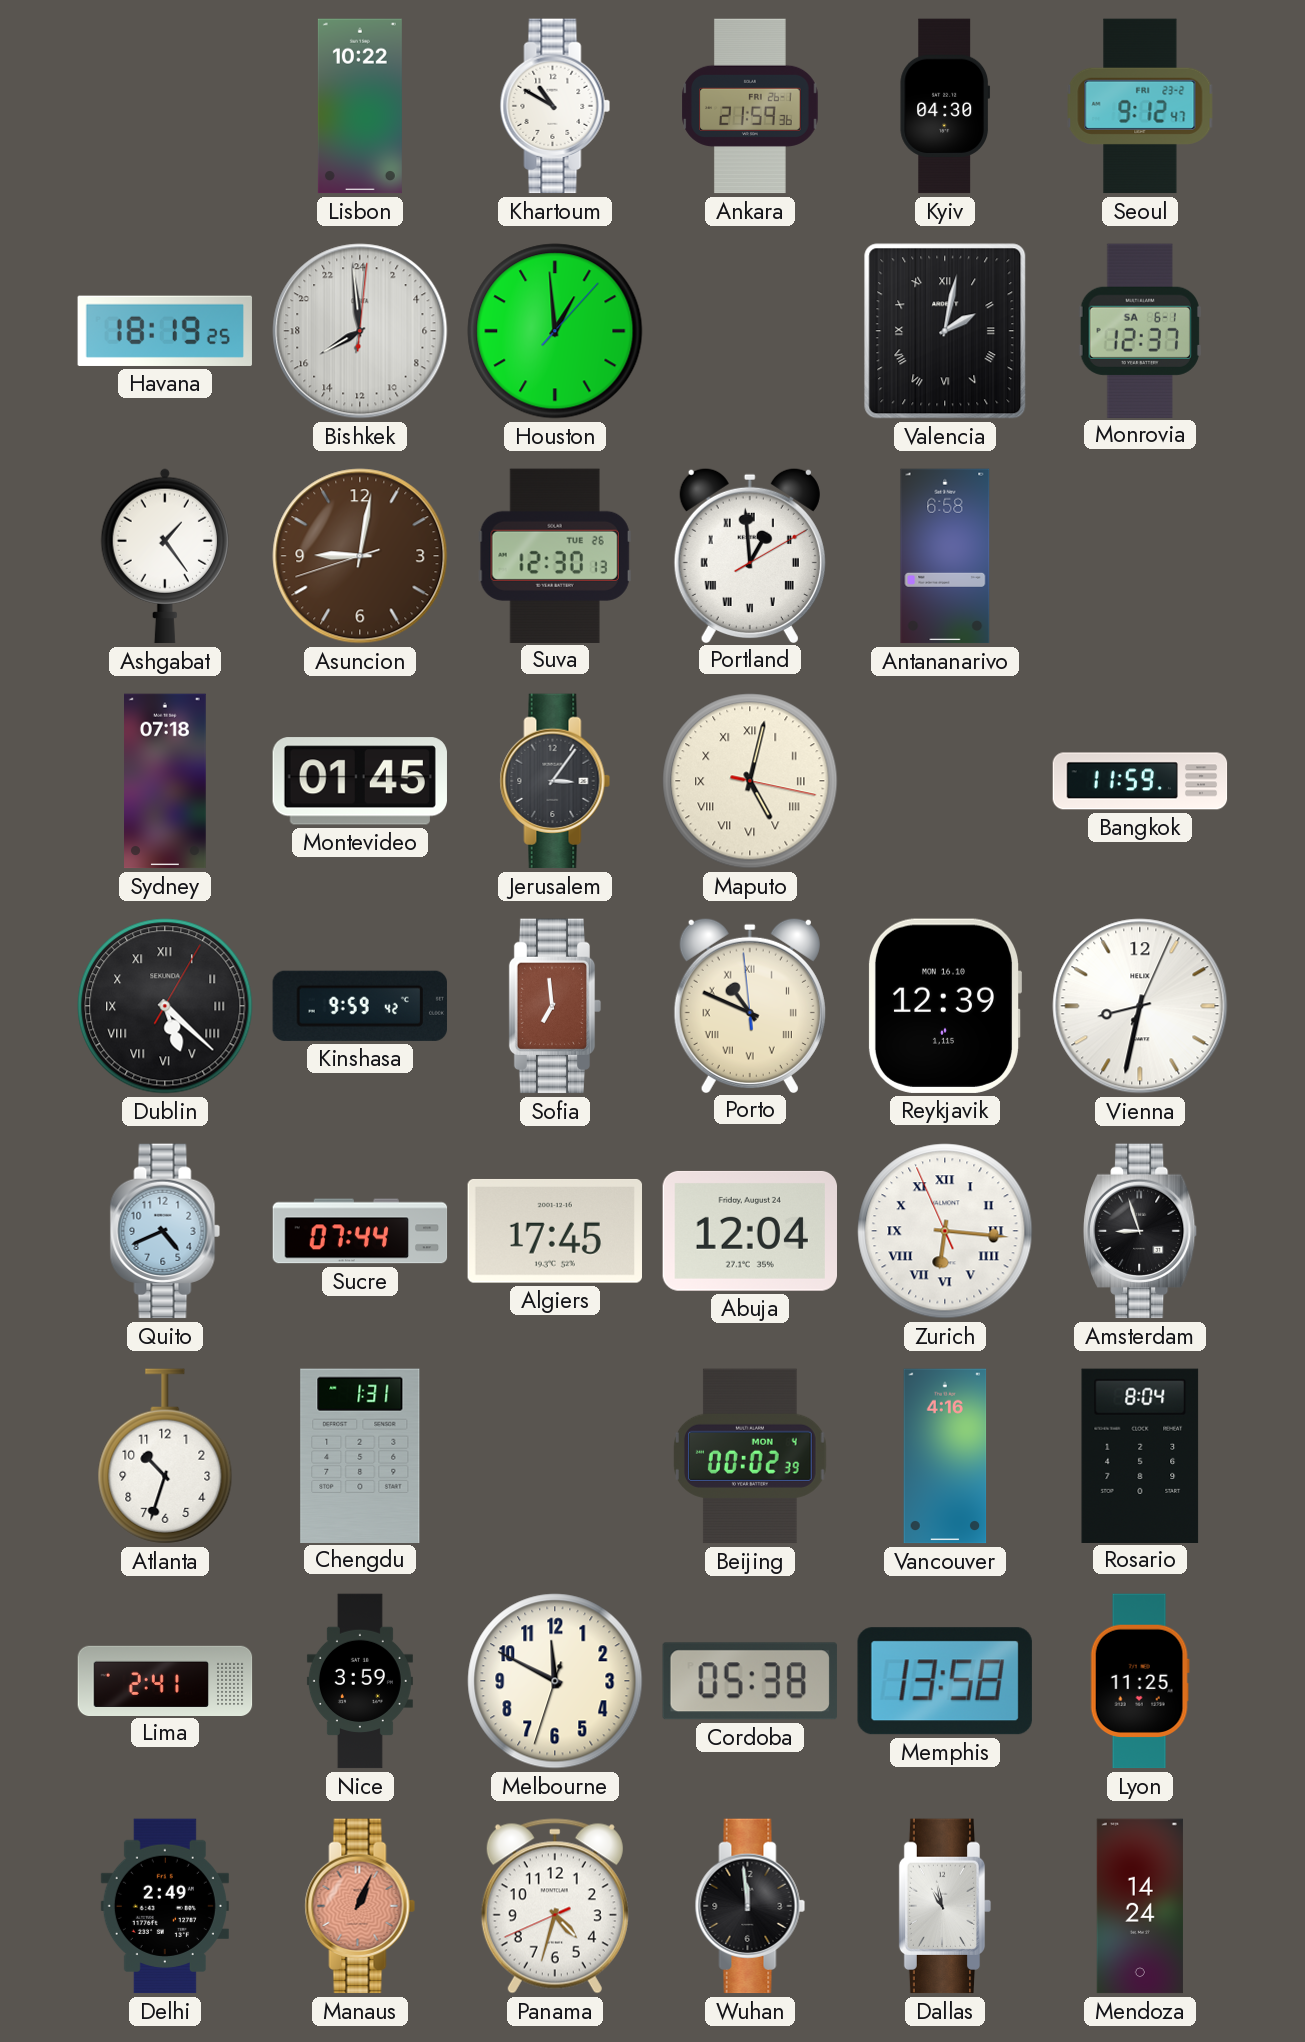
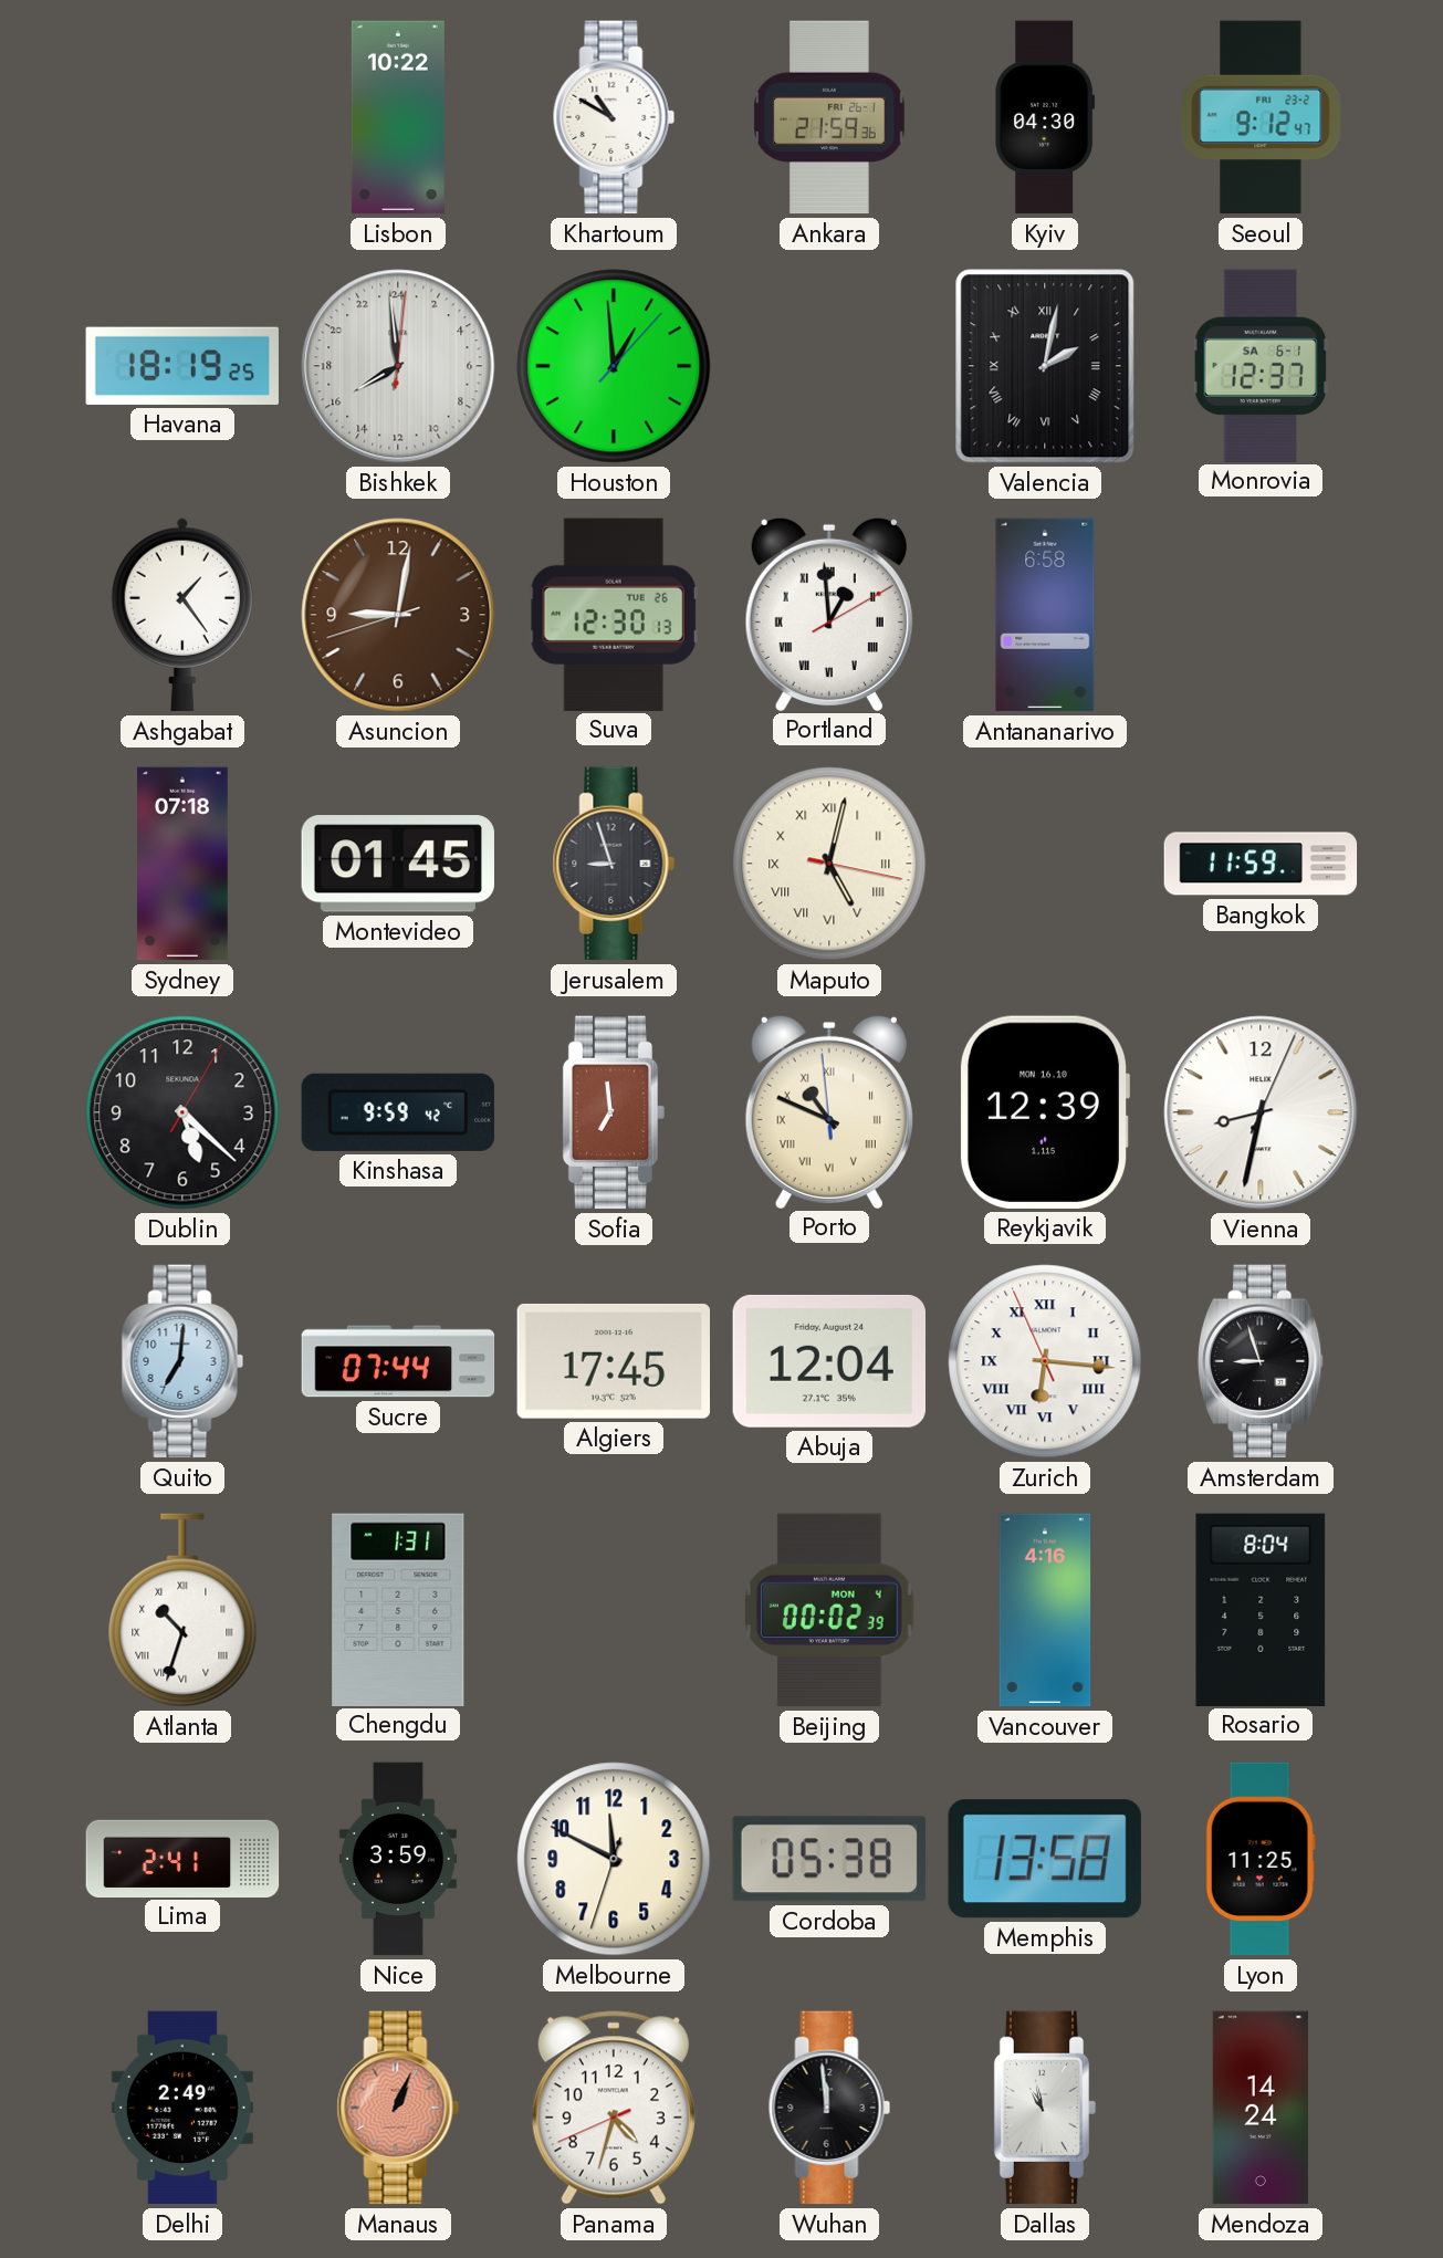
Jerusalem: 3:06 -> 8:57
Dublin numerals: Roman -> Arabic
Quito: 4:41 -> 7:01
Atlanta numerals: Arabic -> Roman
